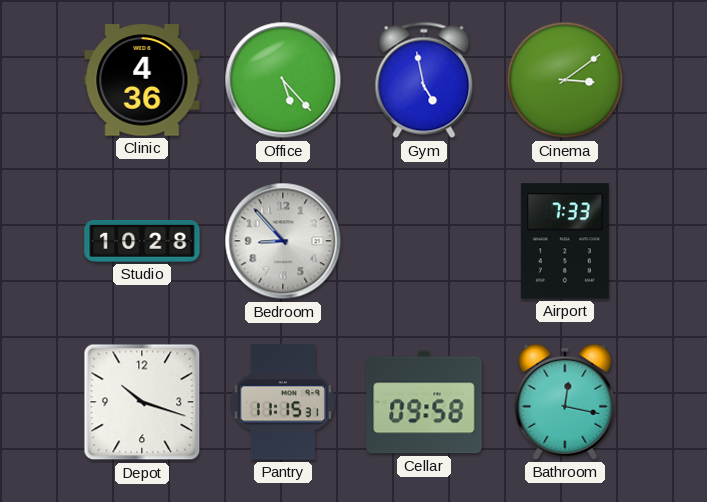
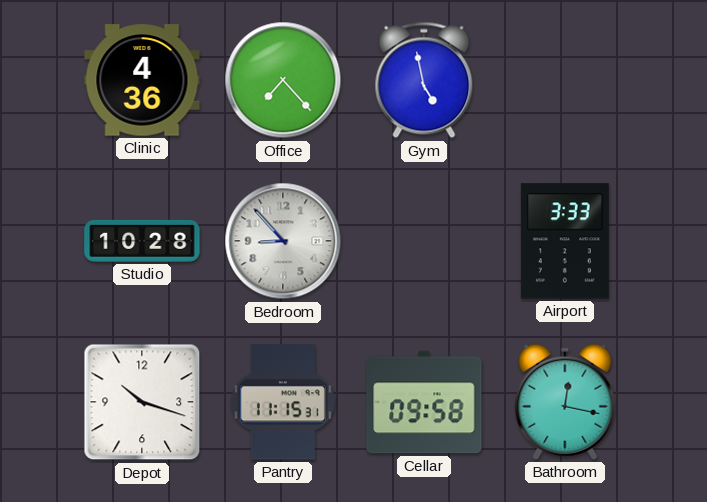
Office: 5:23 -> 7:23
Cinema: 3:09 -> none
Airport: 7:33 -> 3:33
